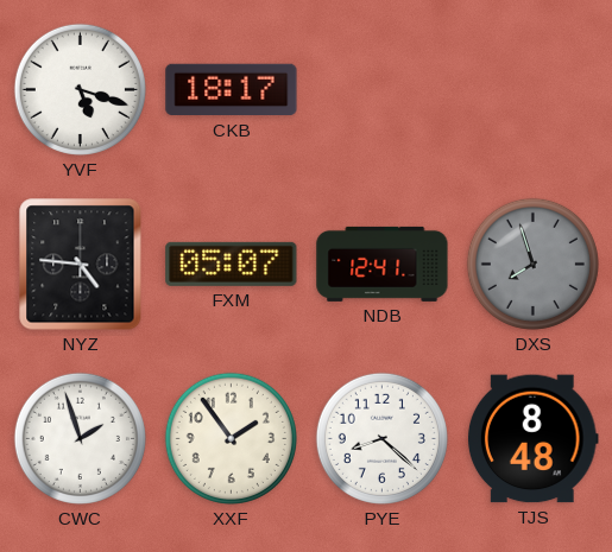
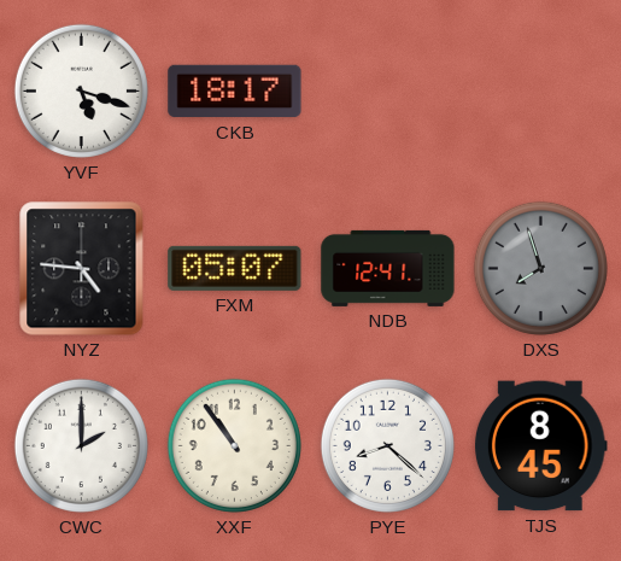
CWC: 1:57 -> 2:00
XXF: 1:54 -> 10:54
TJS: 8:48 -> 8:45
